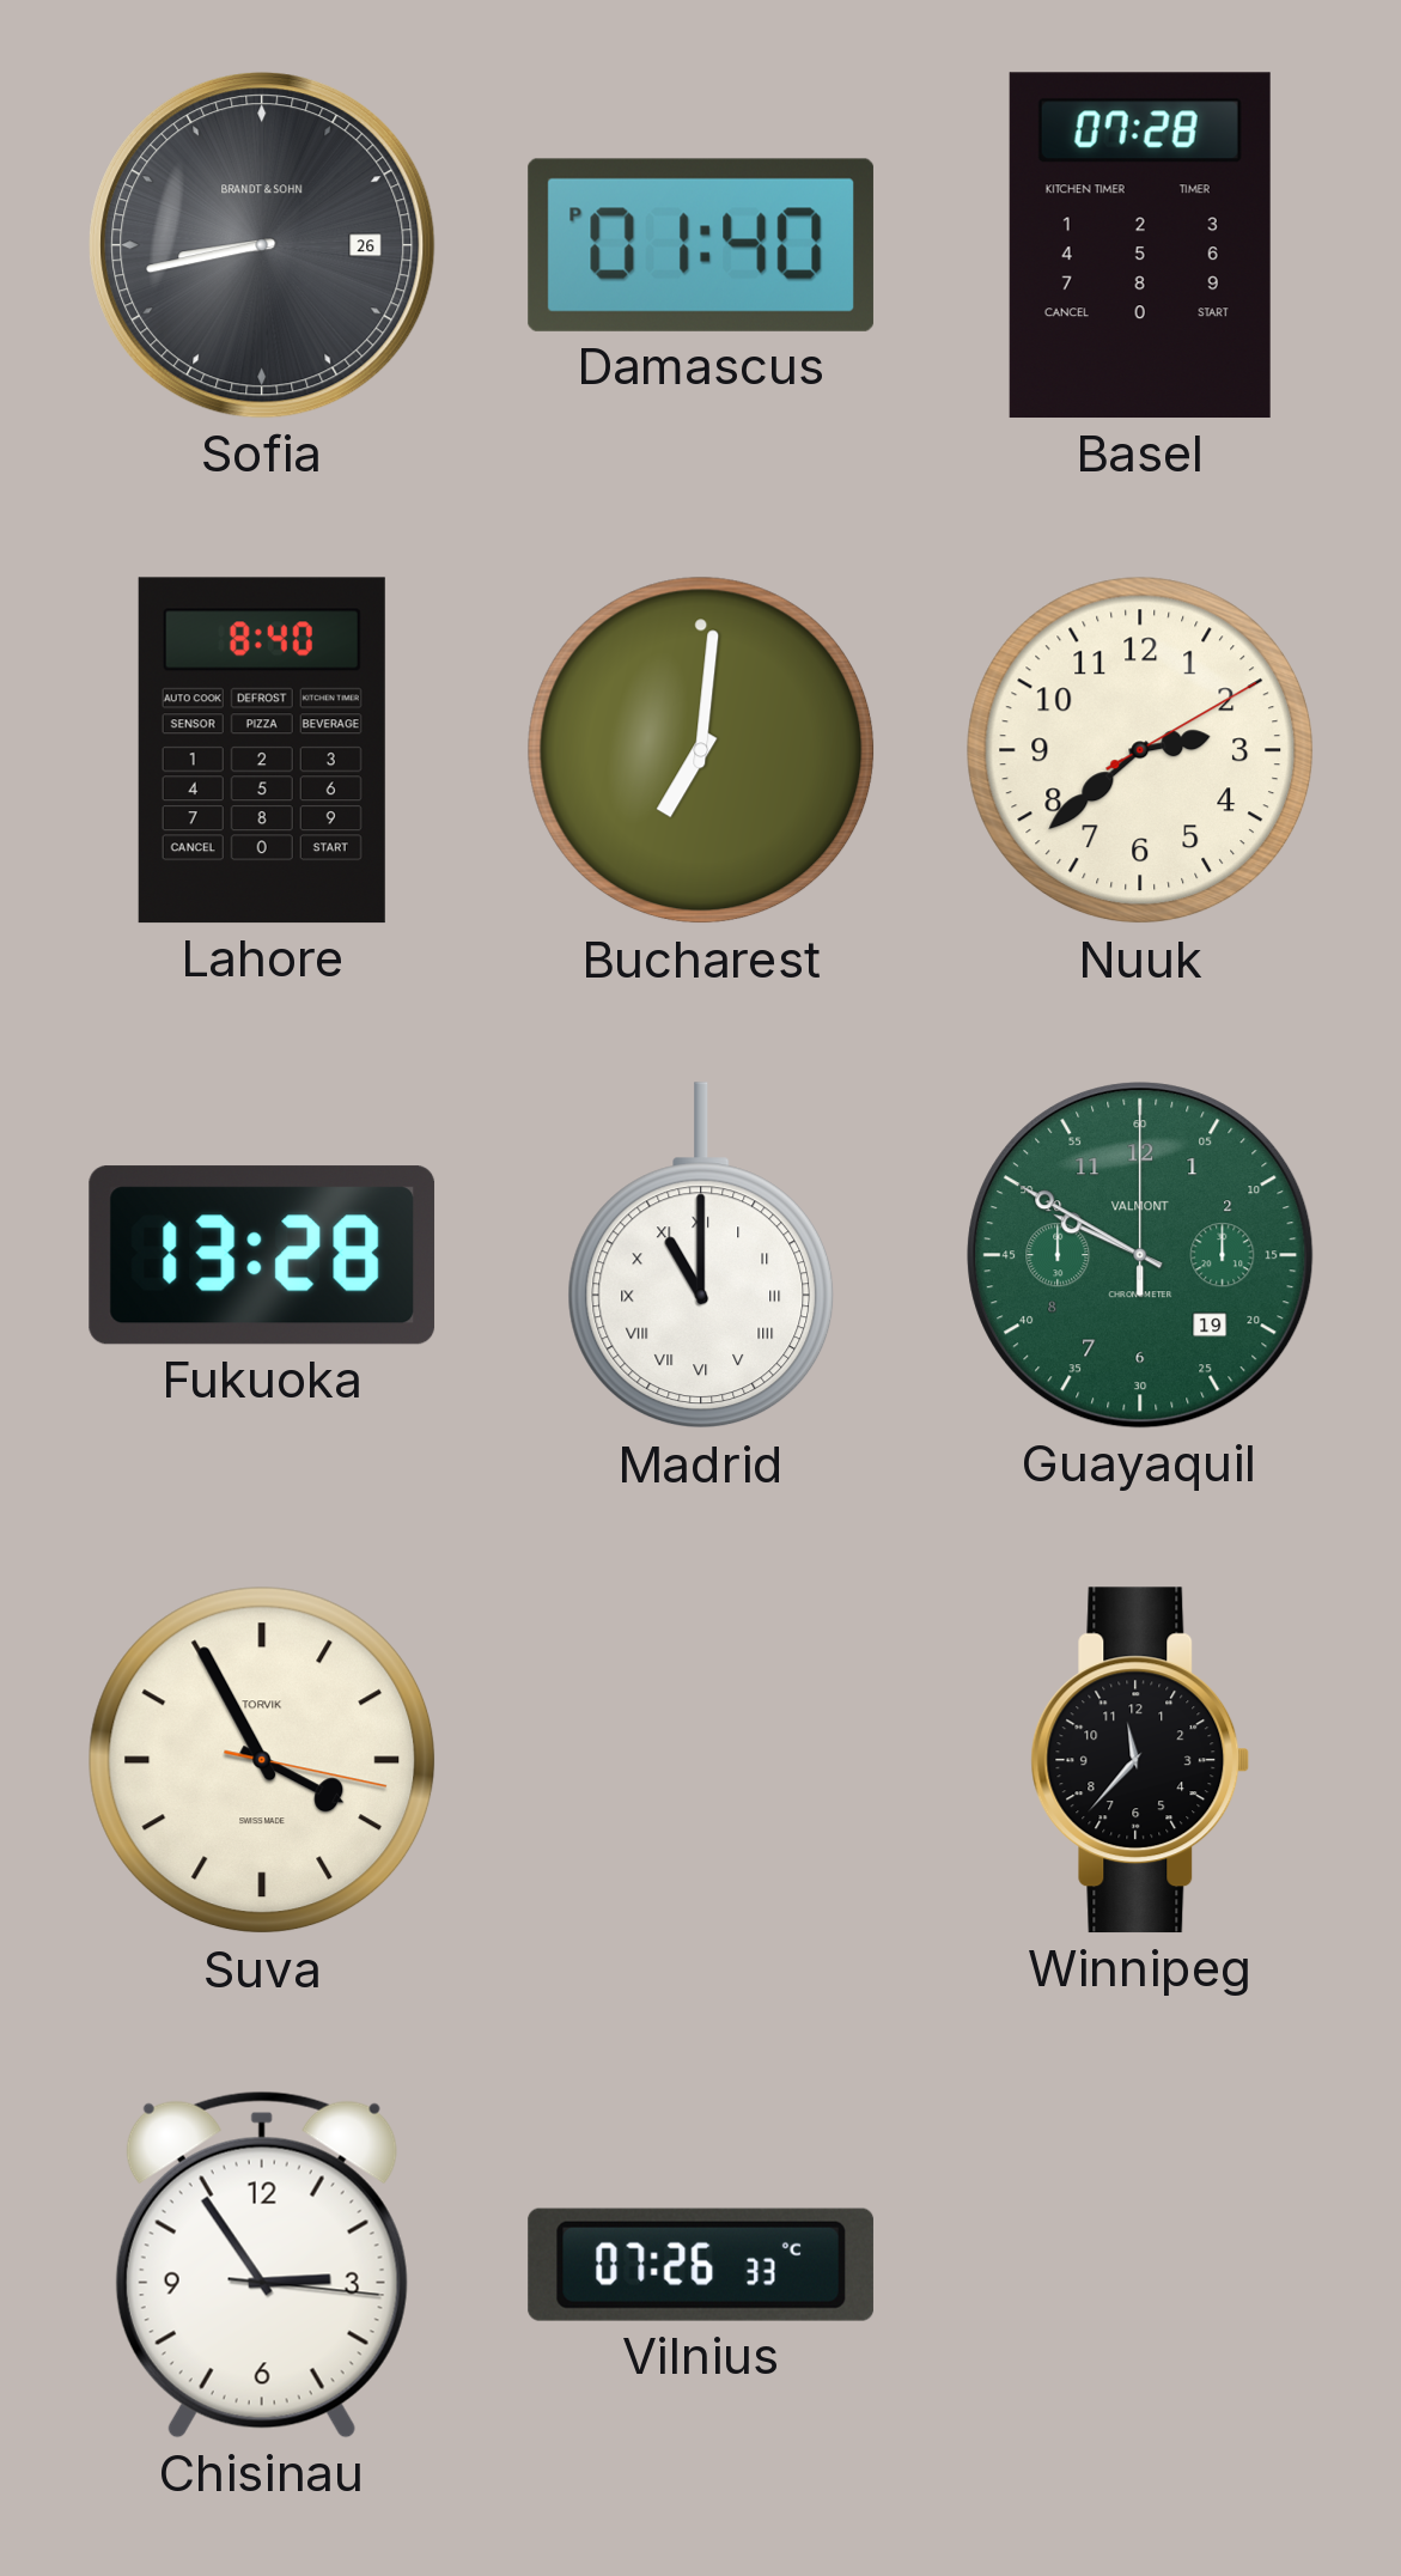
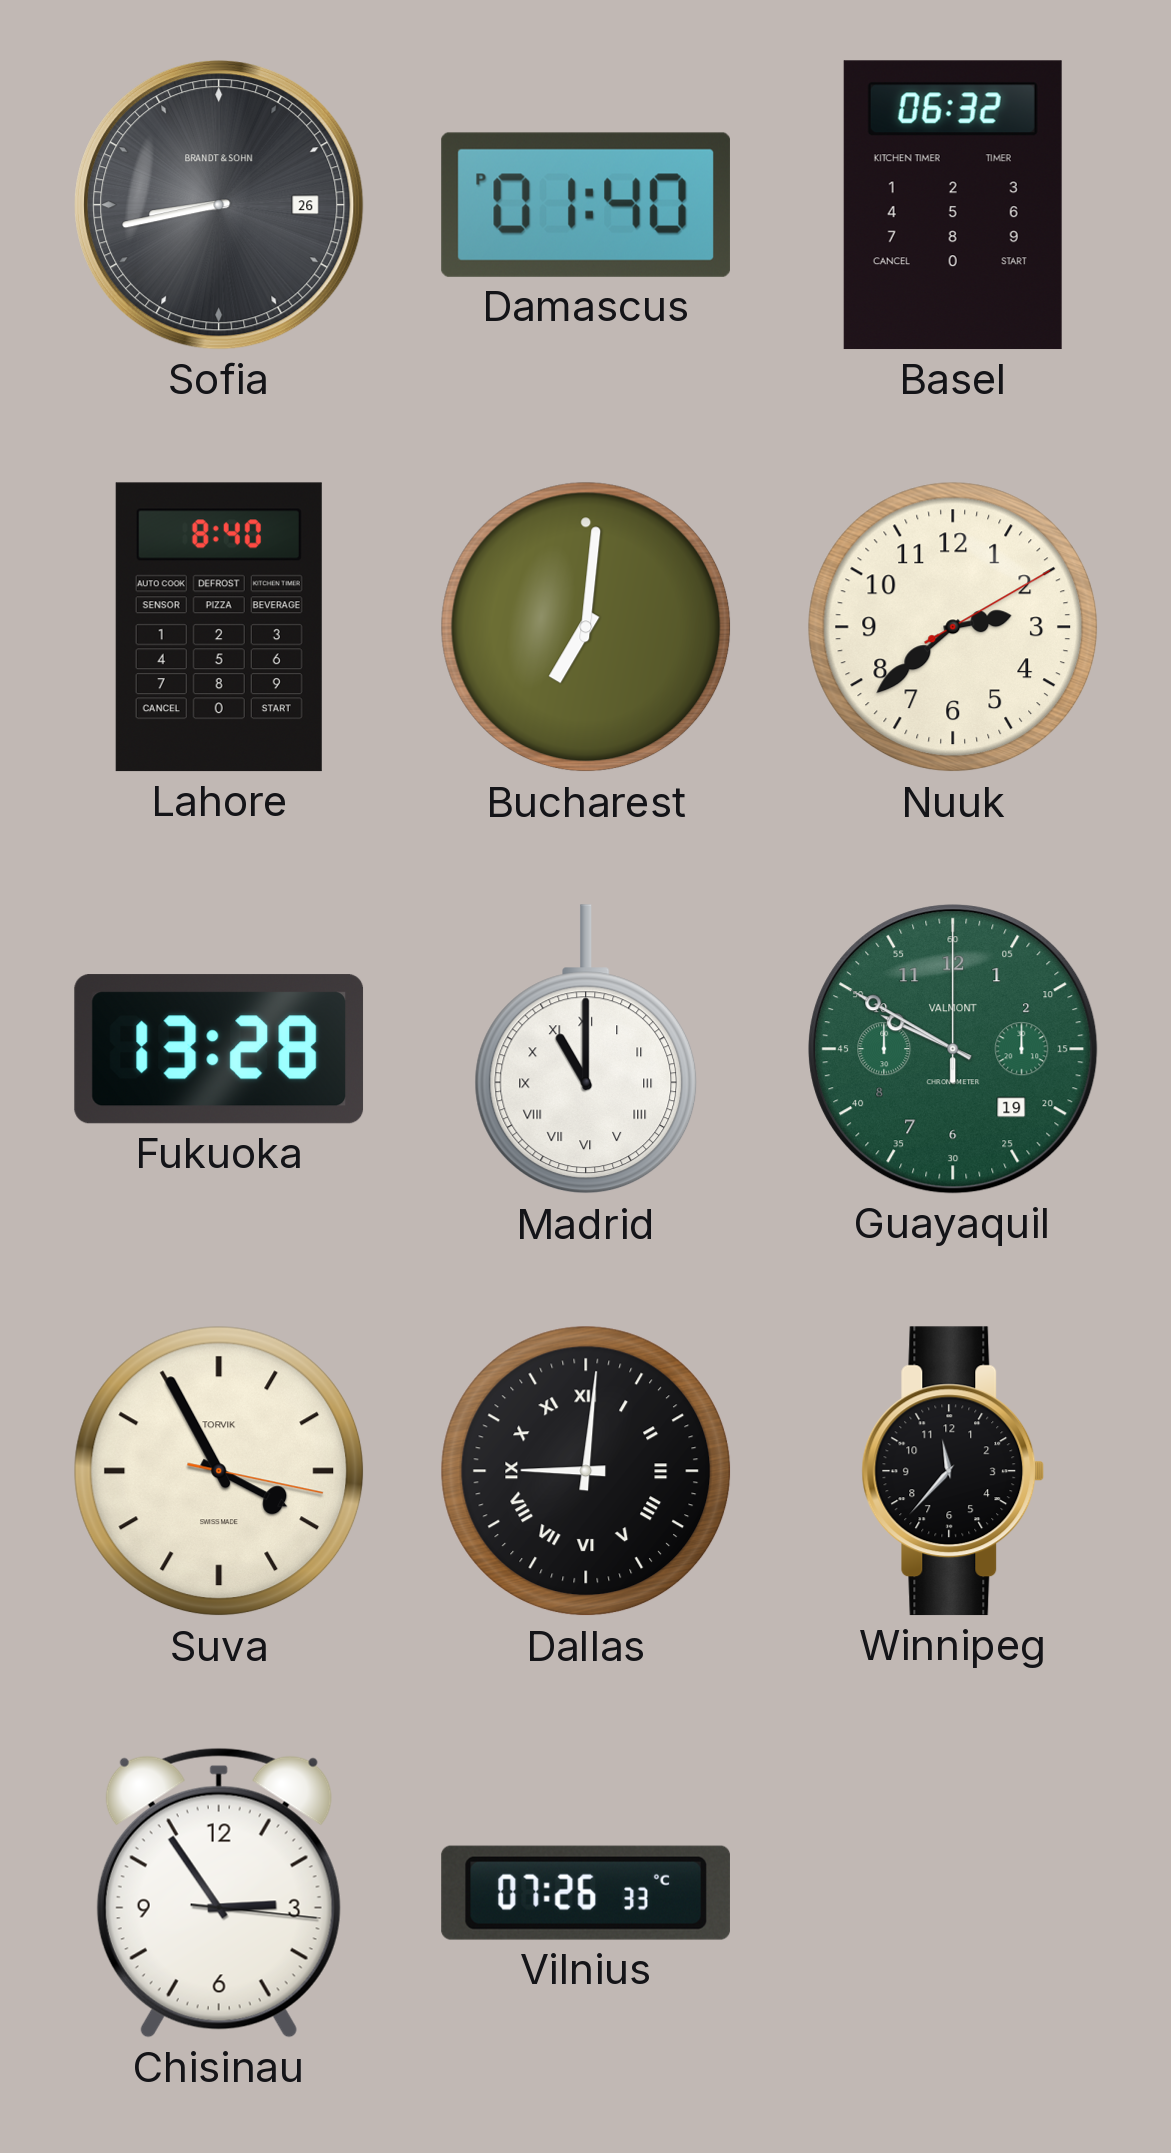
Basel: 07:28 -> 06:32
Dallas: none -> 9:01
